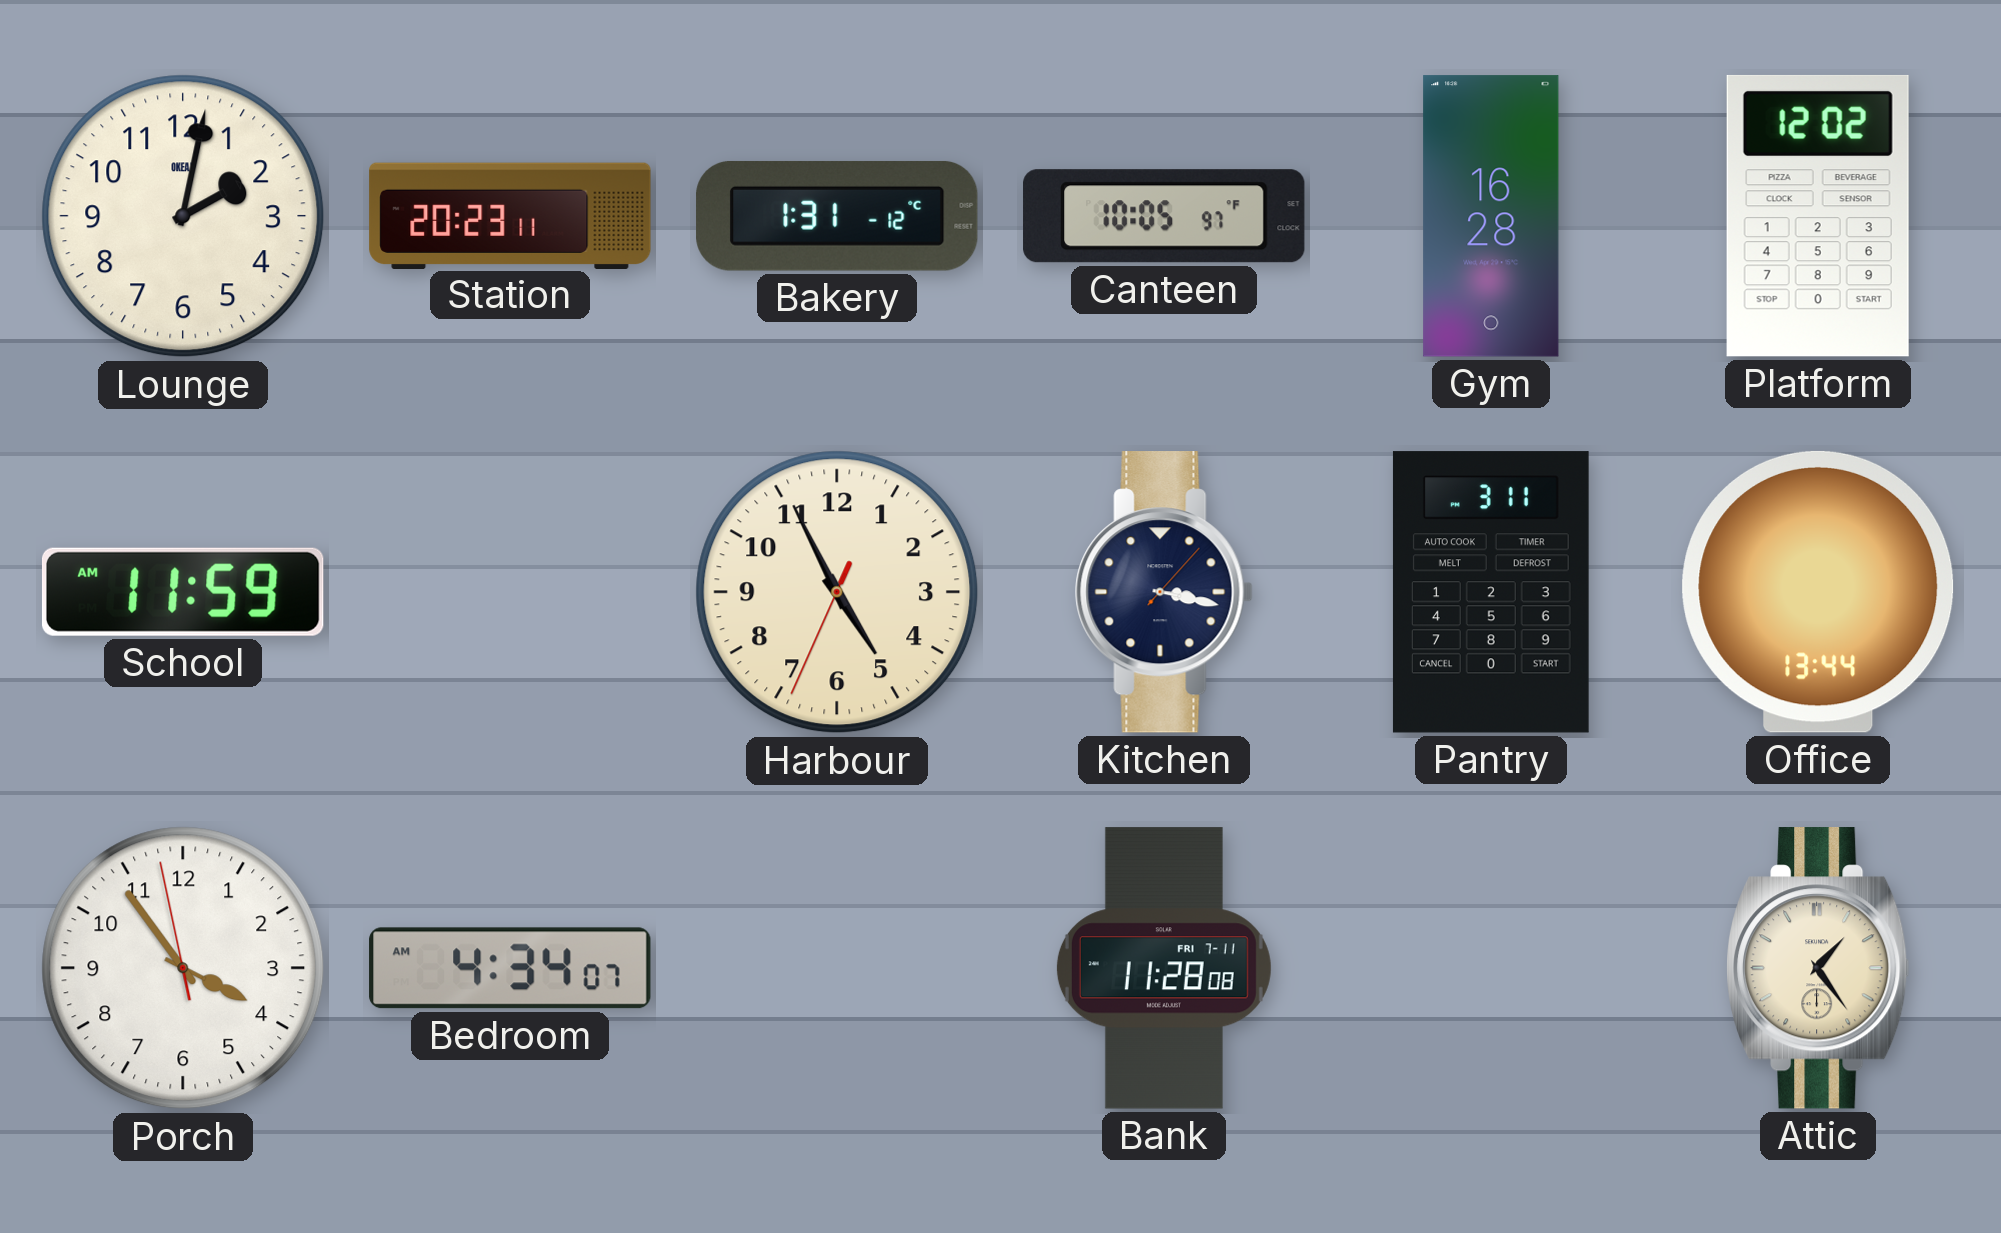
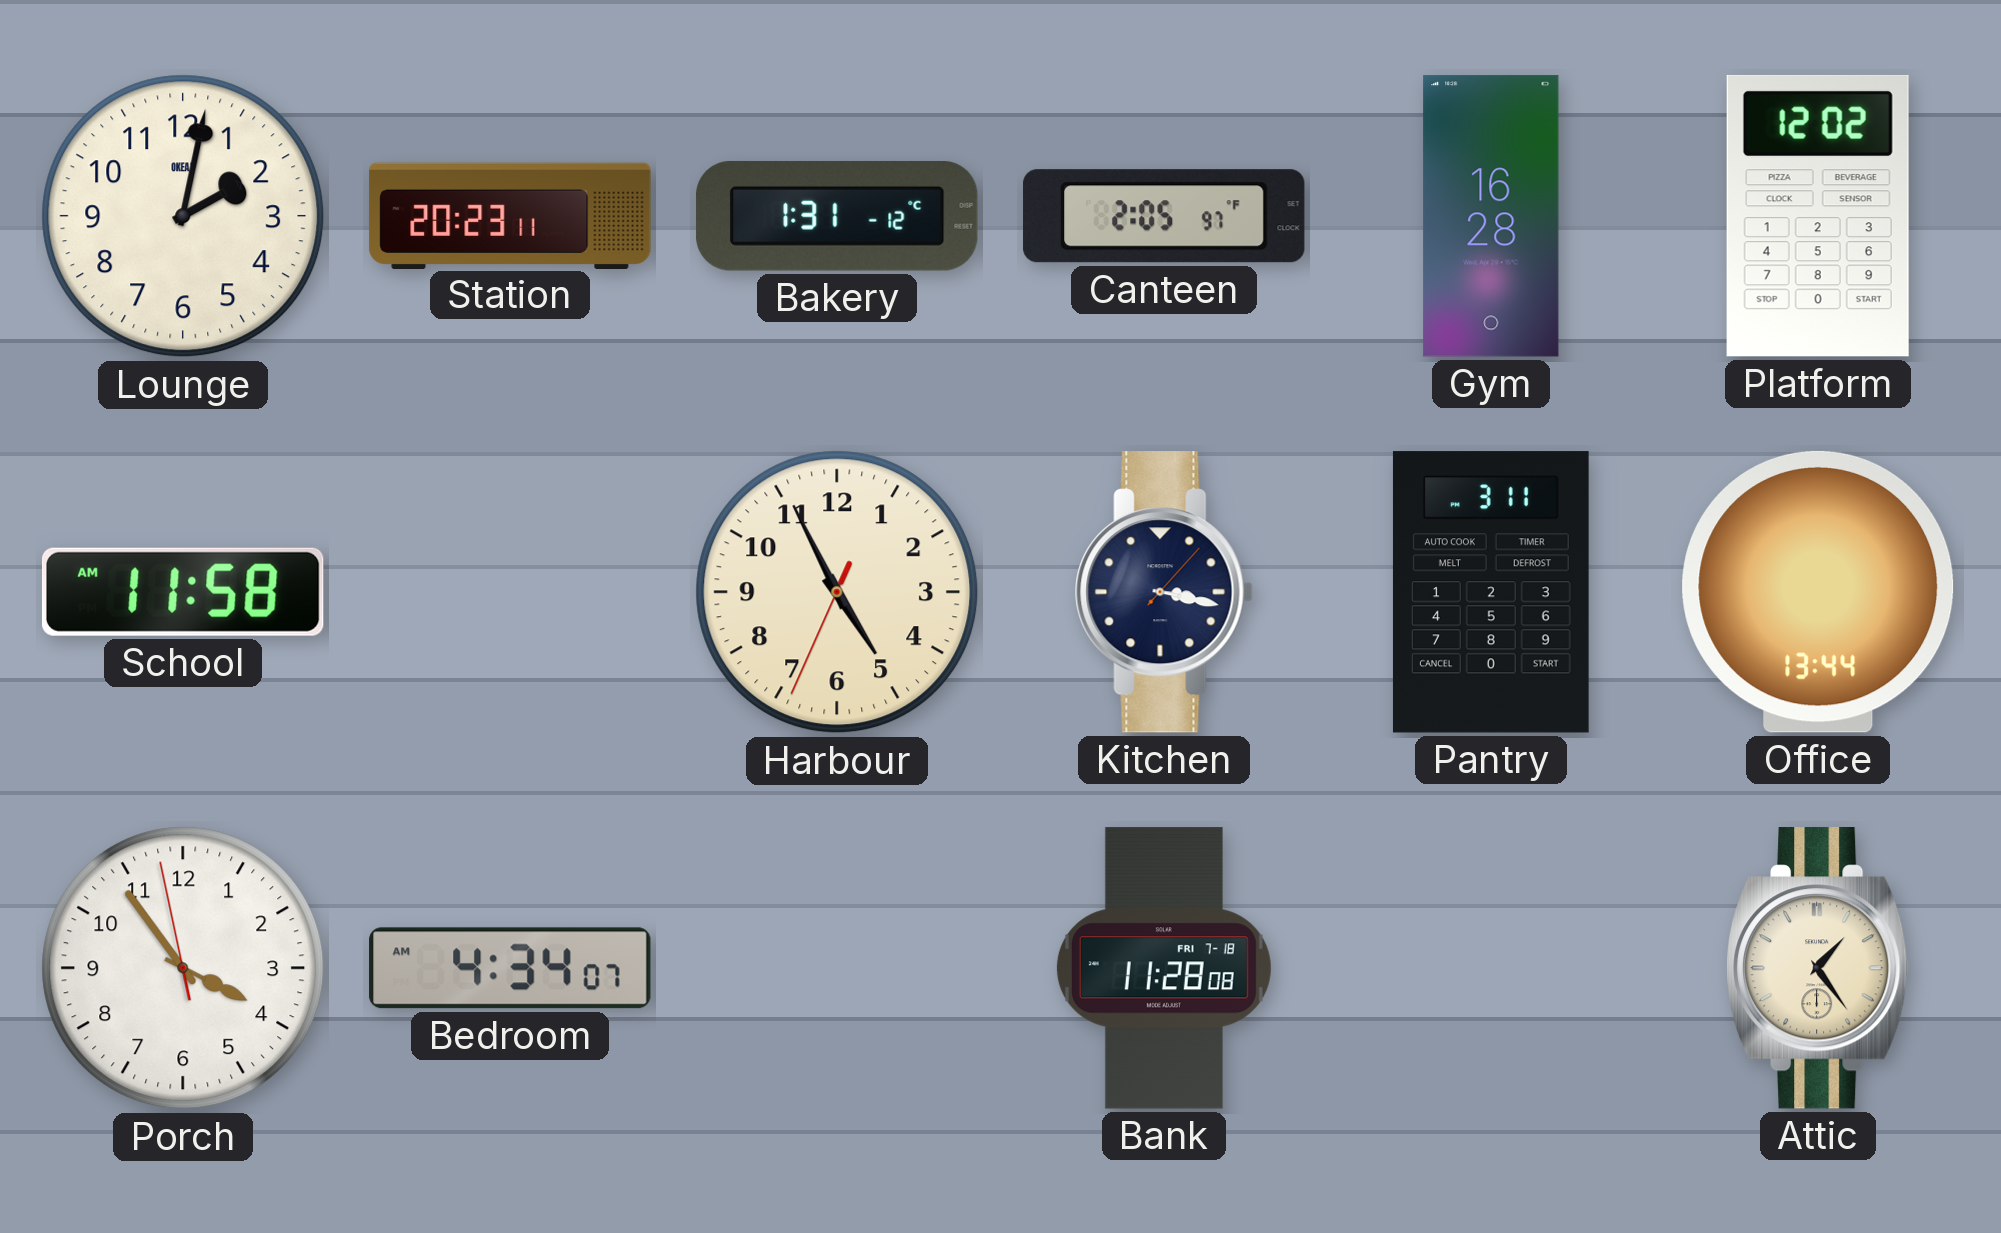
Canteen: 10:05 -> 2:05
School: 11:59 -> 11:58
Bank date: FRI 7-11 -> FRI 7-18
